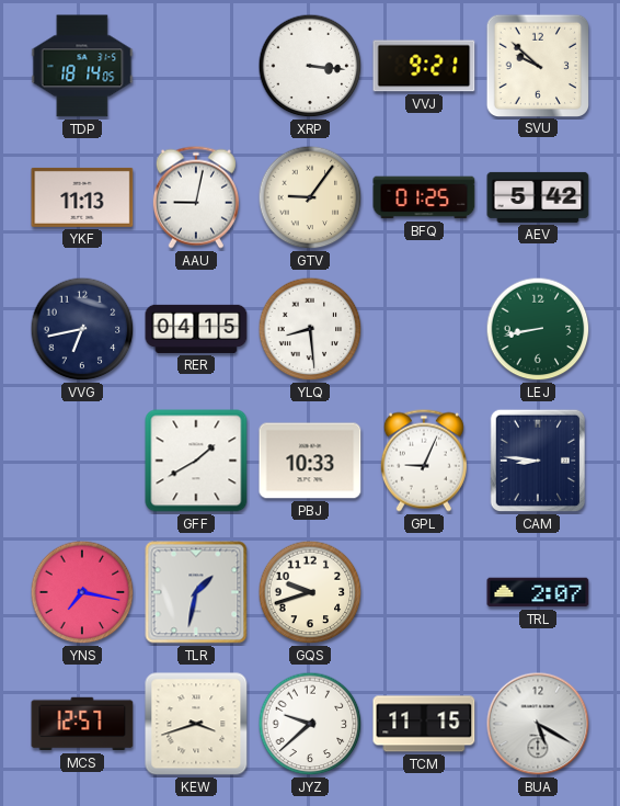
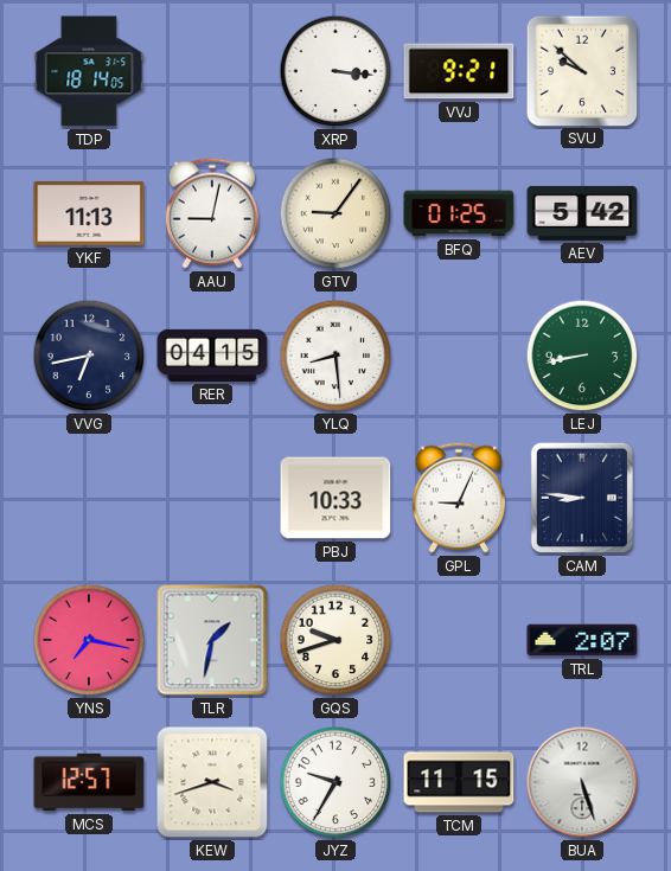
GFF: 1:40 -> none
JYZ: 9:38 -> 9:35
BUA: 5:20 -> 5:27
